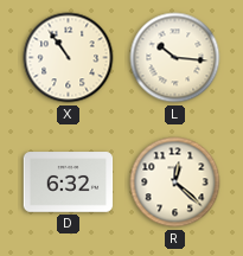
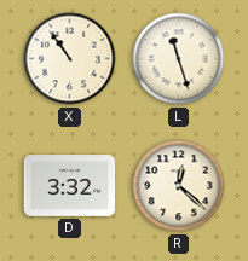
L: 10:16 -> 11:27
D: 6:32 -> 3:32
